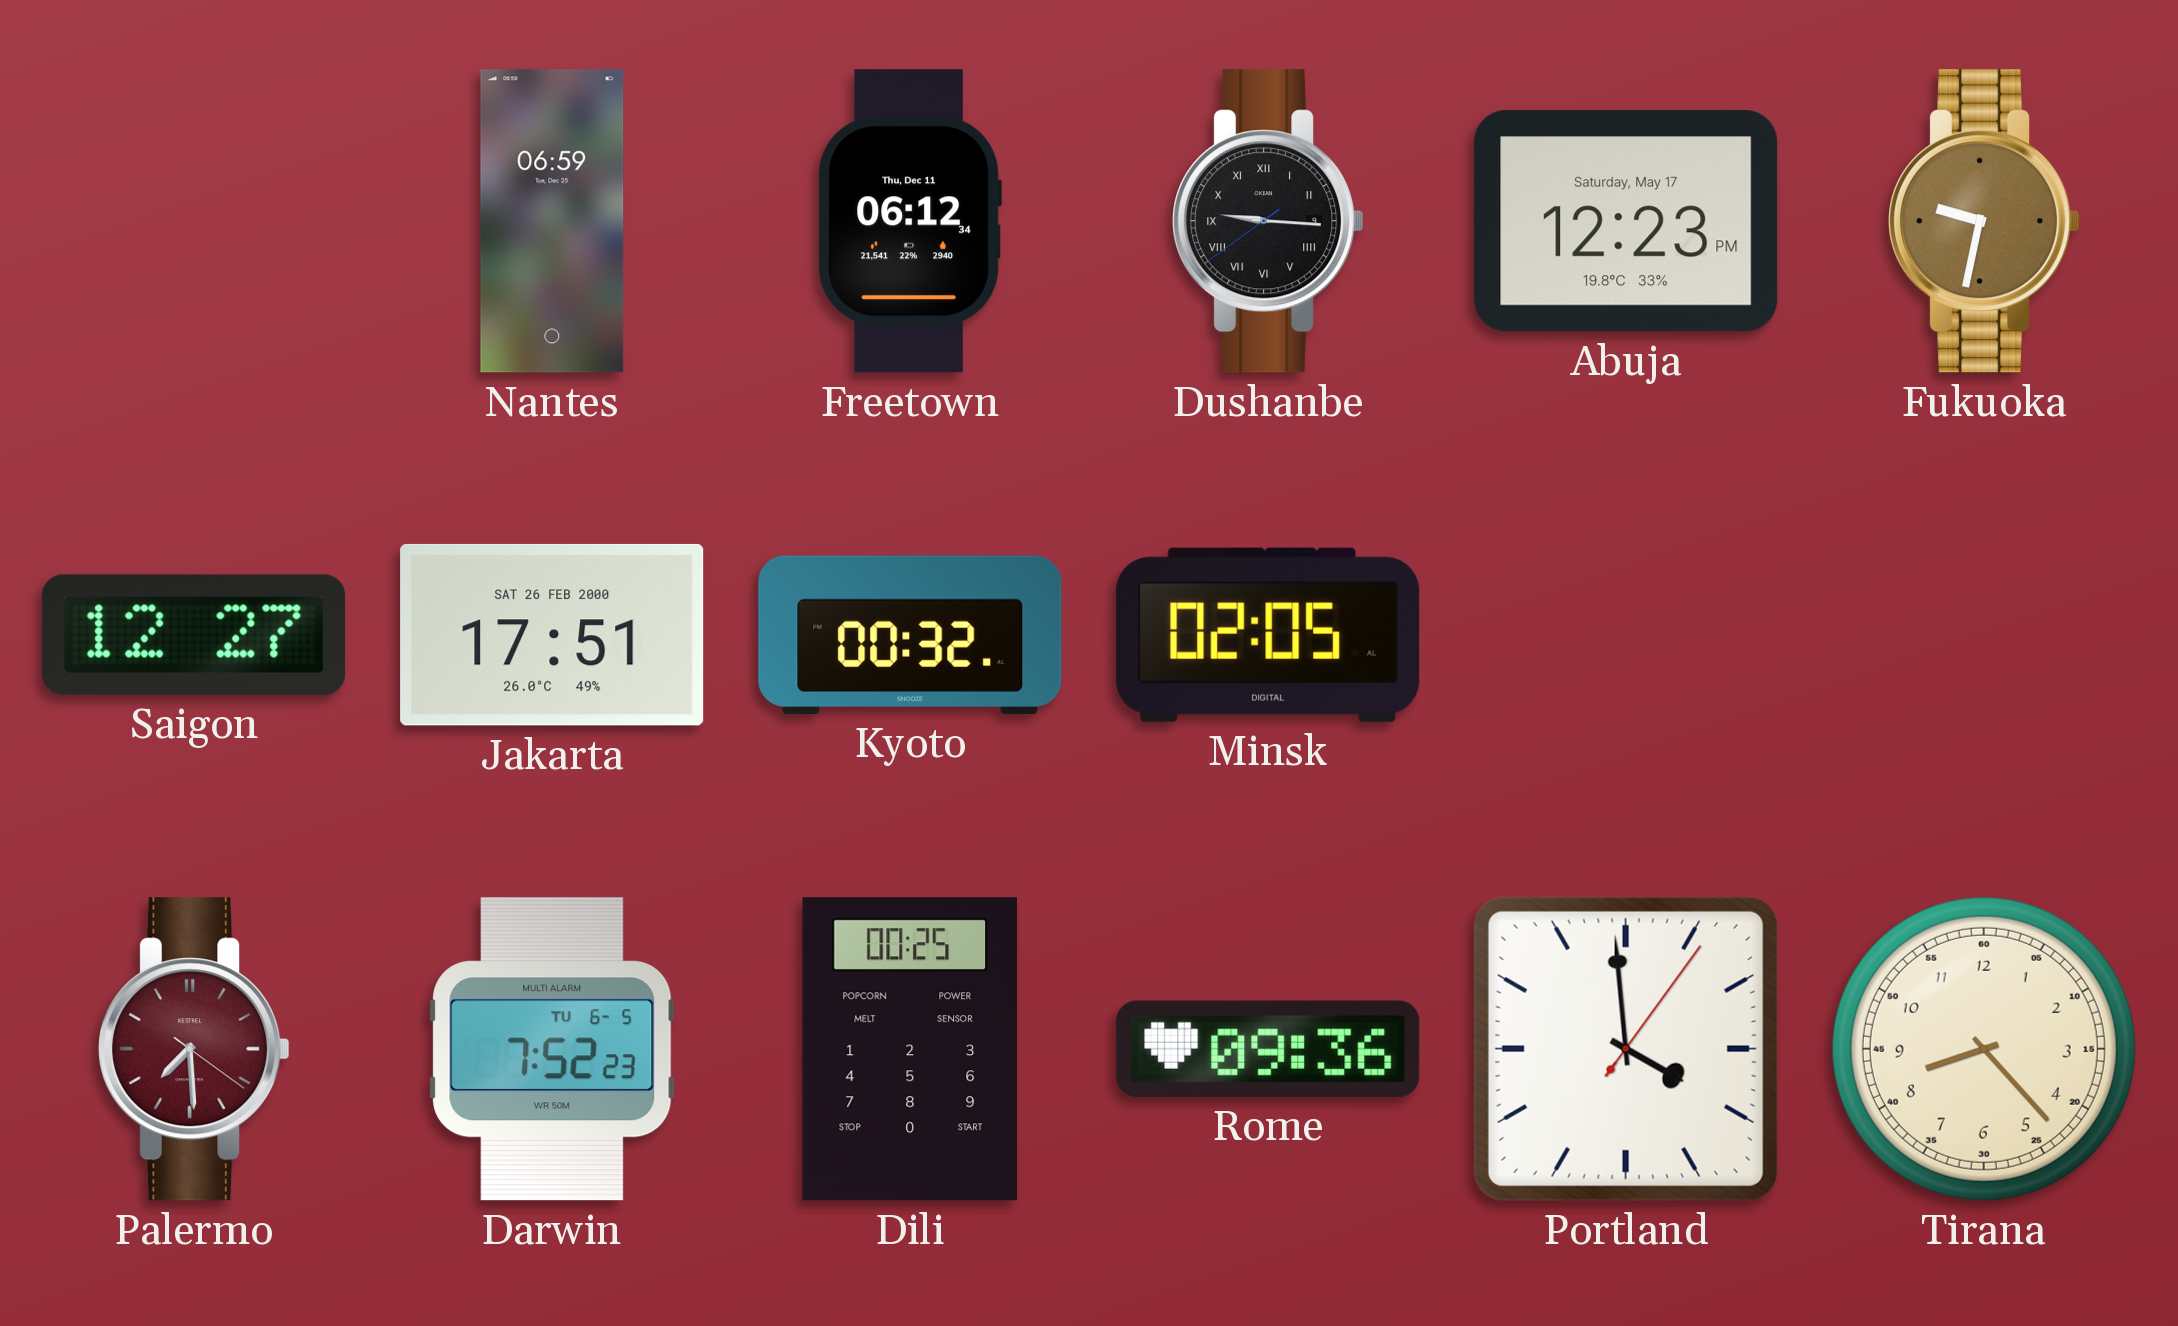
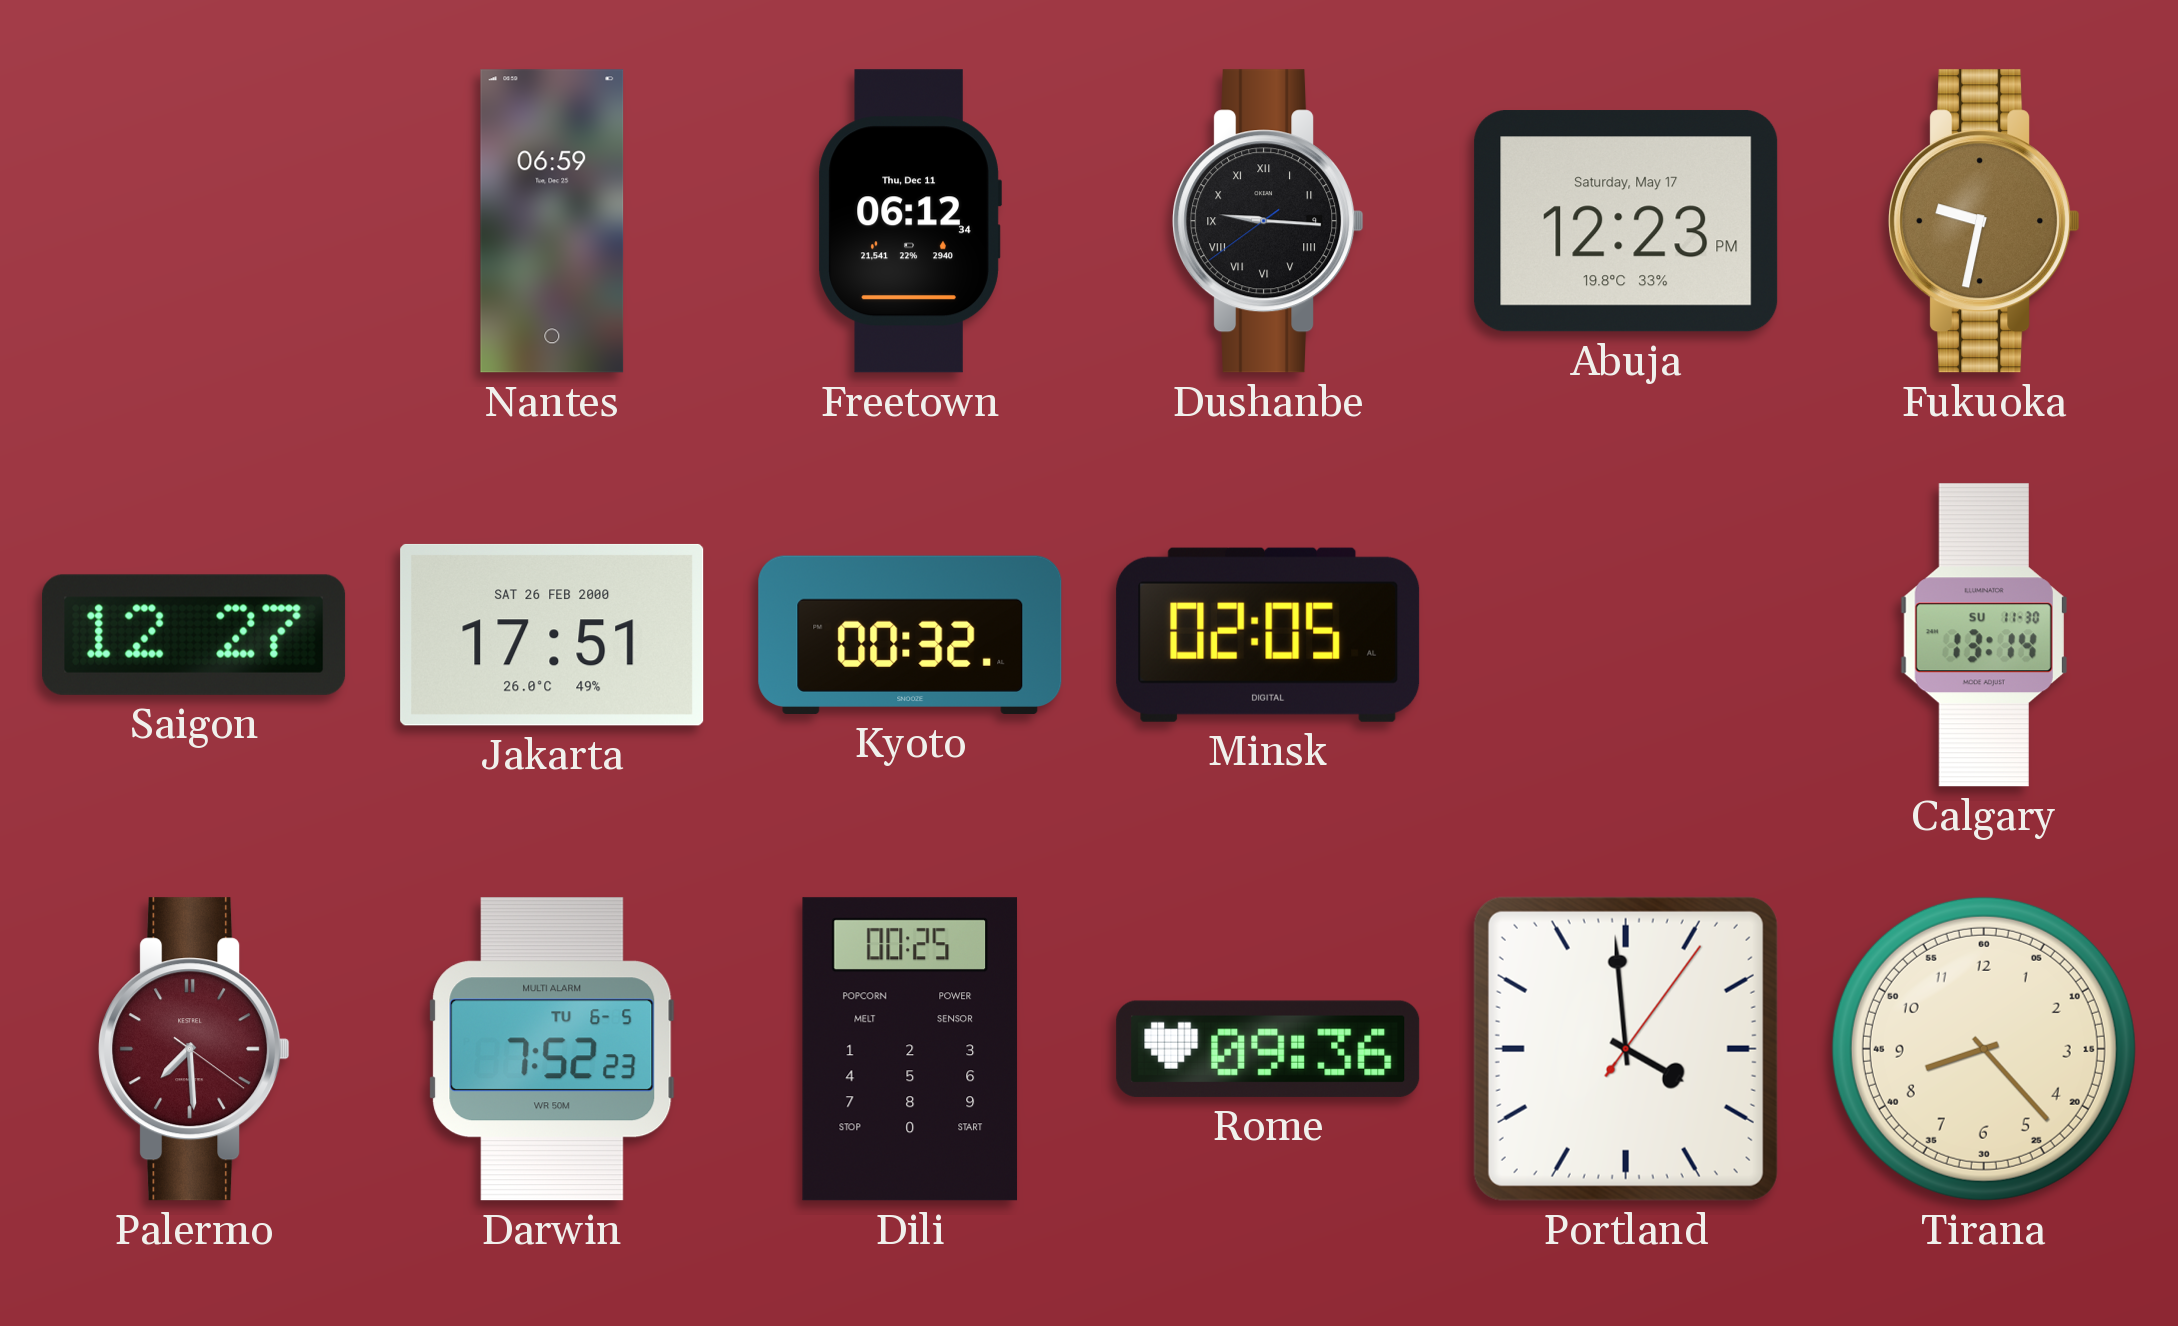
Calgary: none -> 13:14
